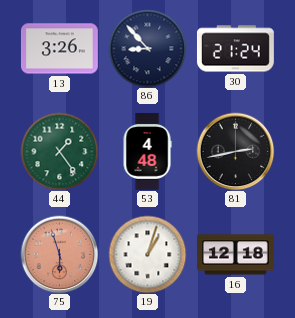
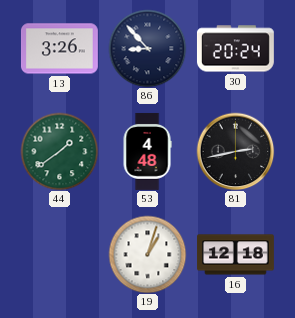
30: 21:24 -> 20:24
44: 1:24 -> 1:39
75: 5:57 -> none
